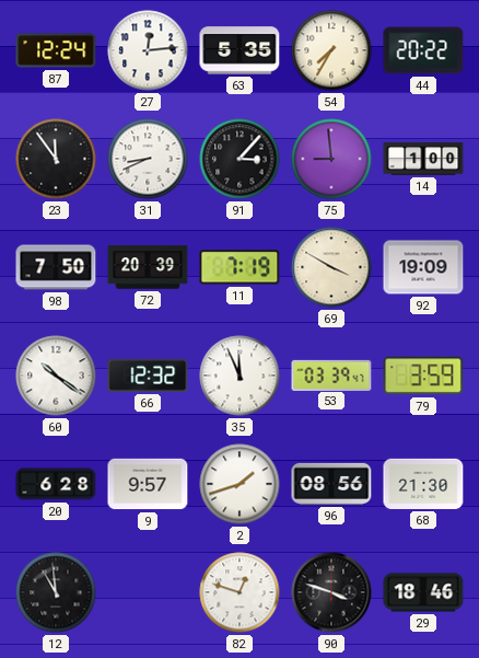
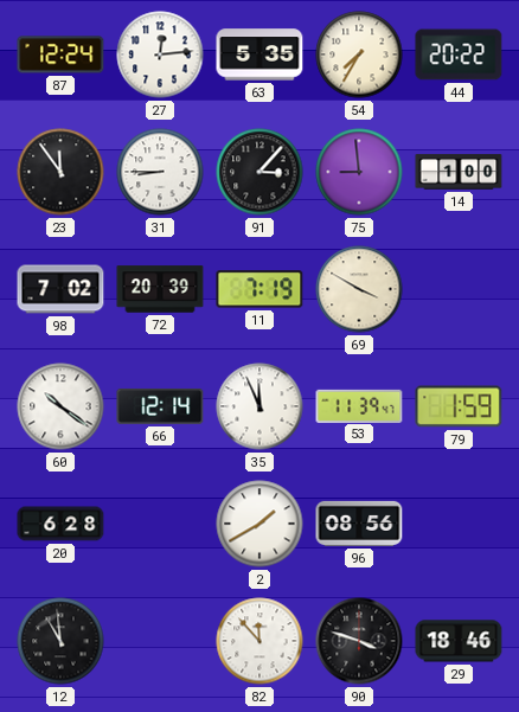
31: 8:41 -> 8:45
98: 7:50 -> 7:02
92: 19:09 -> none
66: 12:32 -> 12:14
53: 03:39 -> 11:39
79: 3:59 -> 1:59
9: 9:57 -> none
2: 1:42 -> 1:40
68: 21:30 -> none
82: 12:48 -> 11:53
